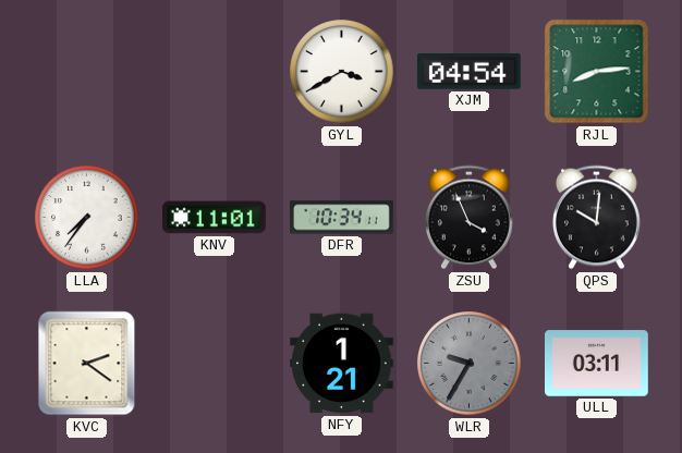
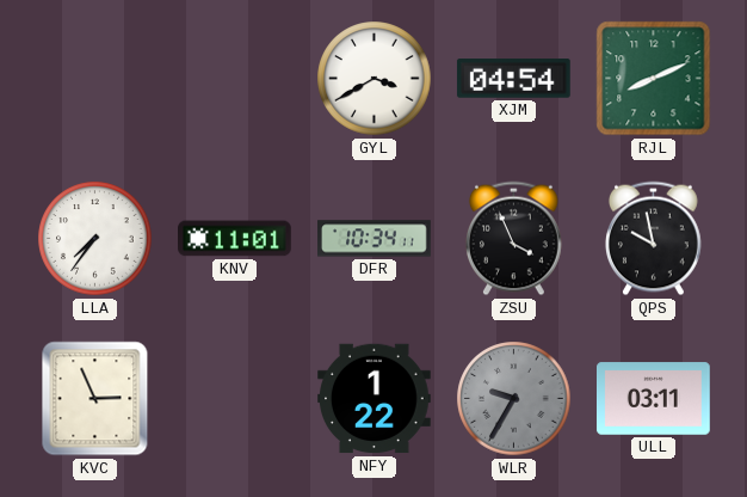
RJL: 8:14 -> 8:11
QPS: 10:01 -> 9:58
KVC: 2:21 -> 2:56
NFY: 1:21 -> 1:22
